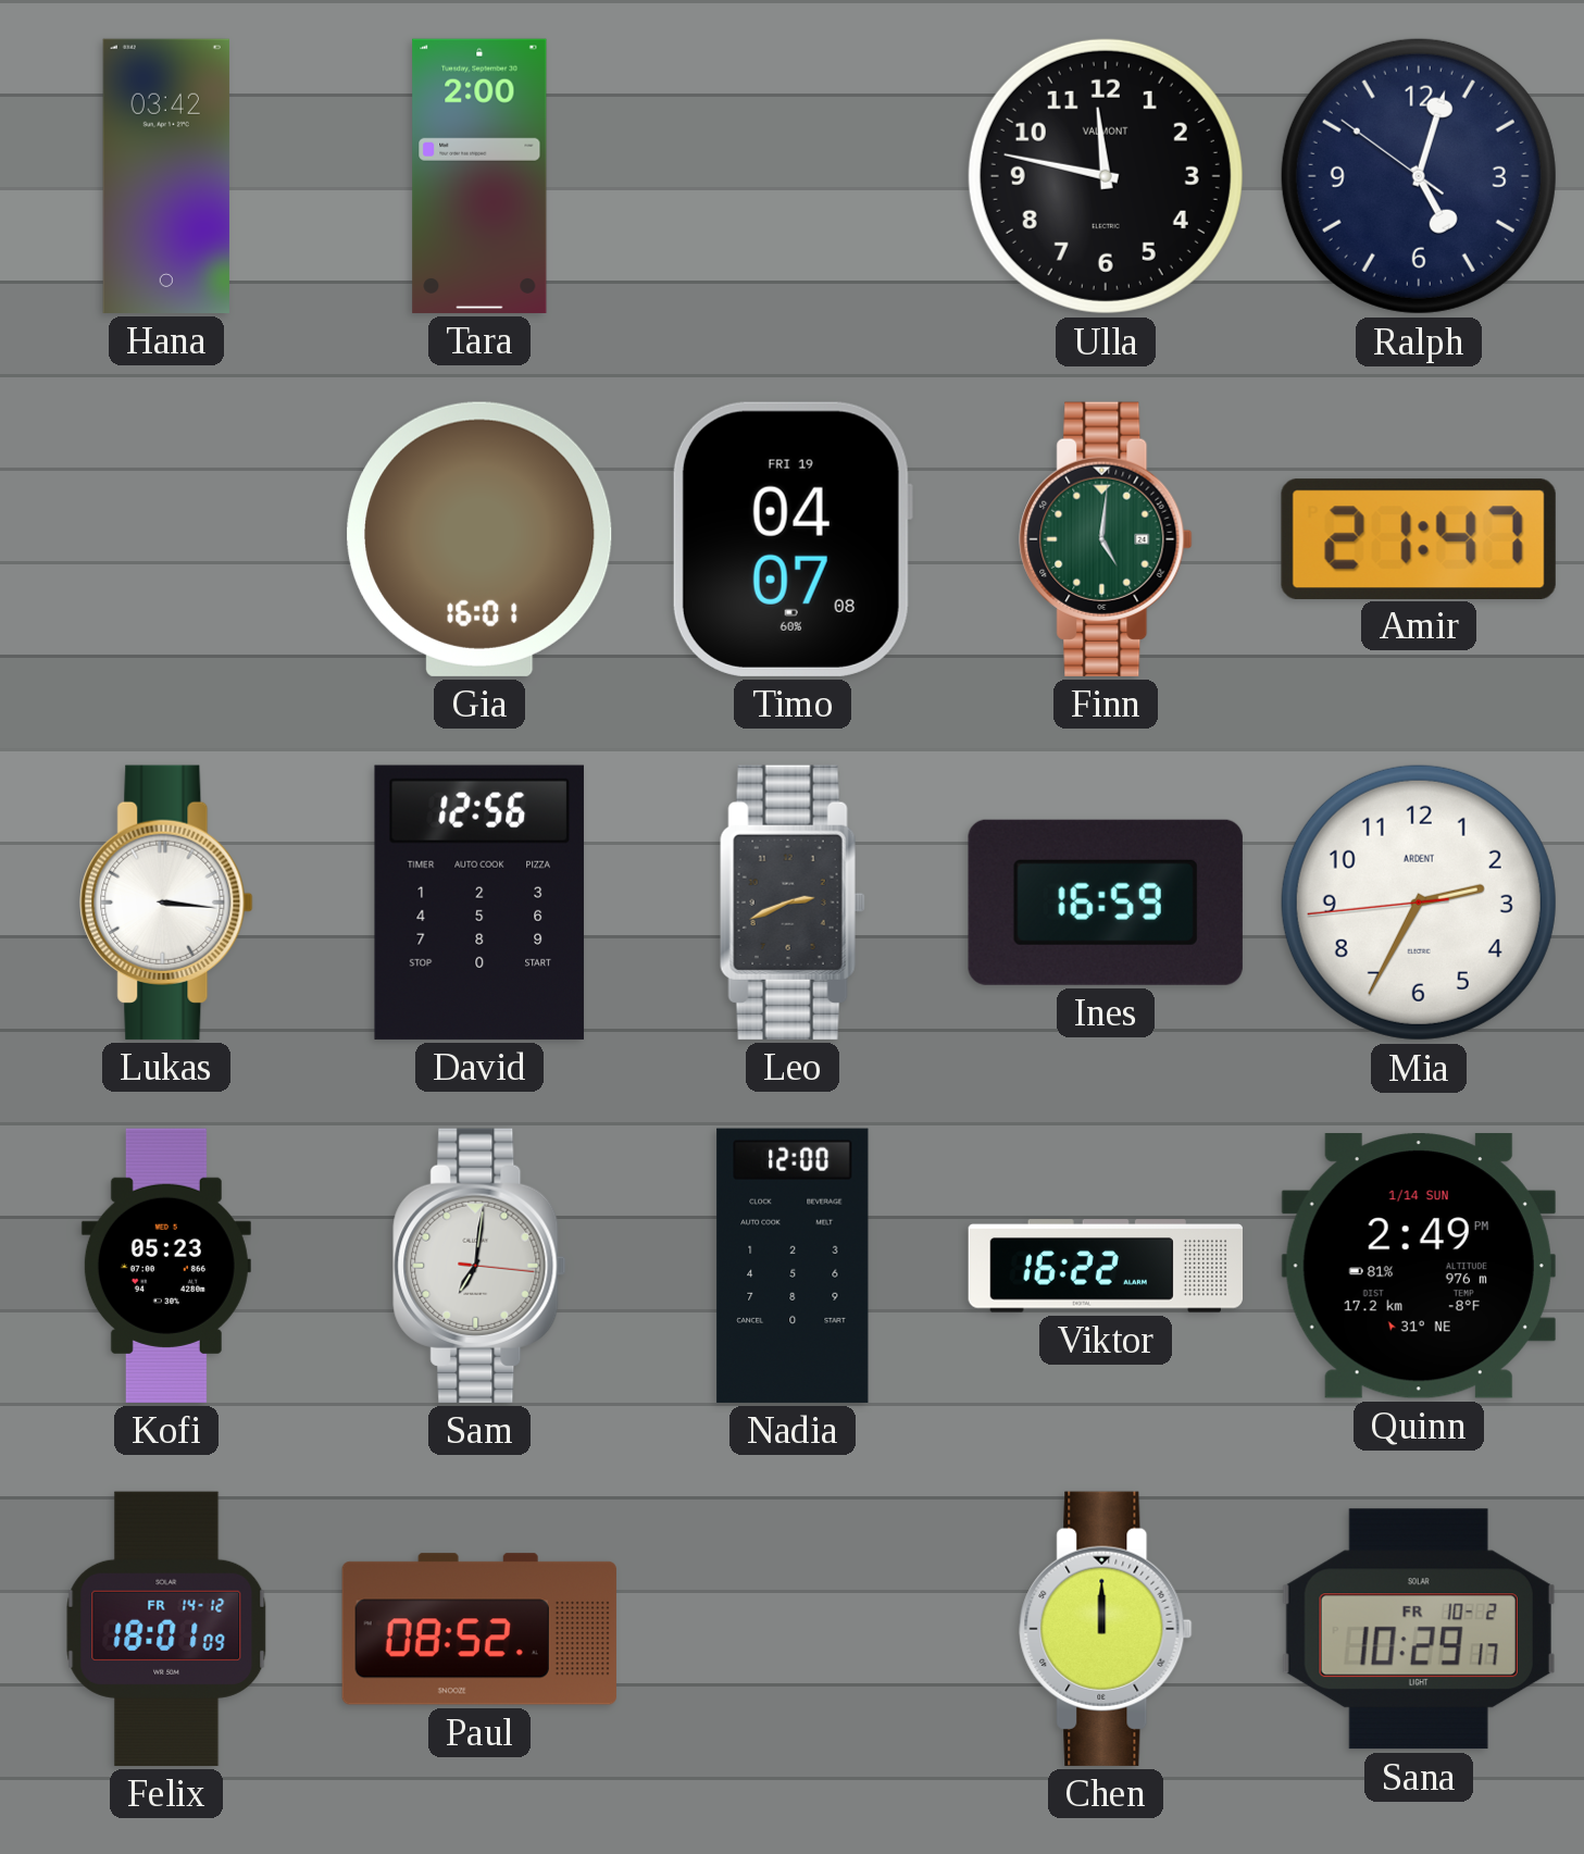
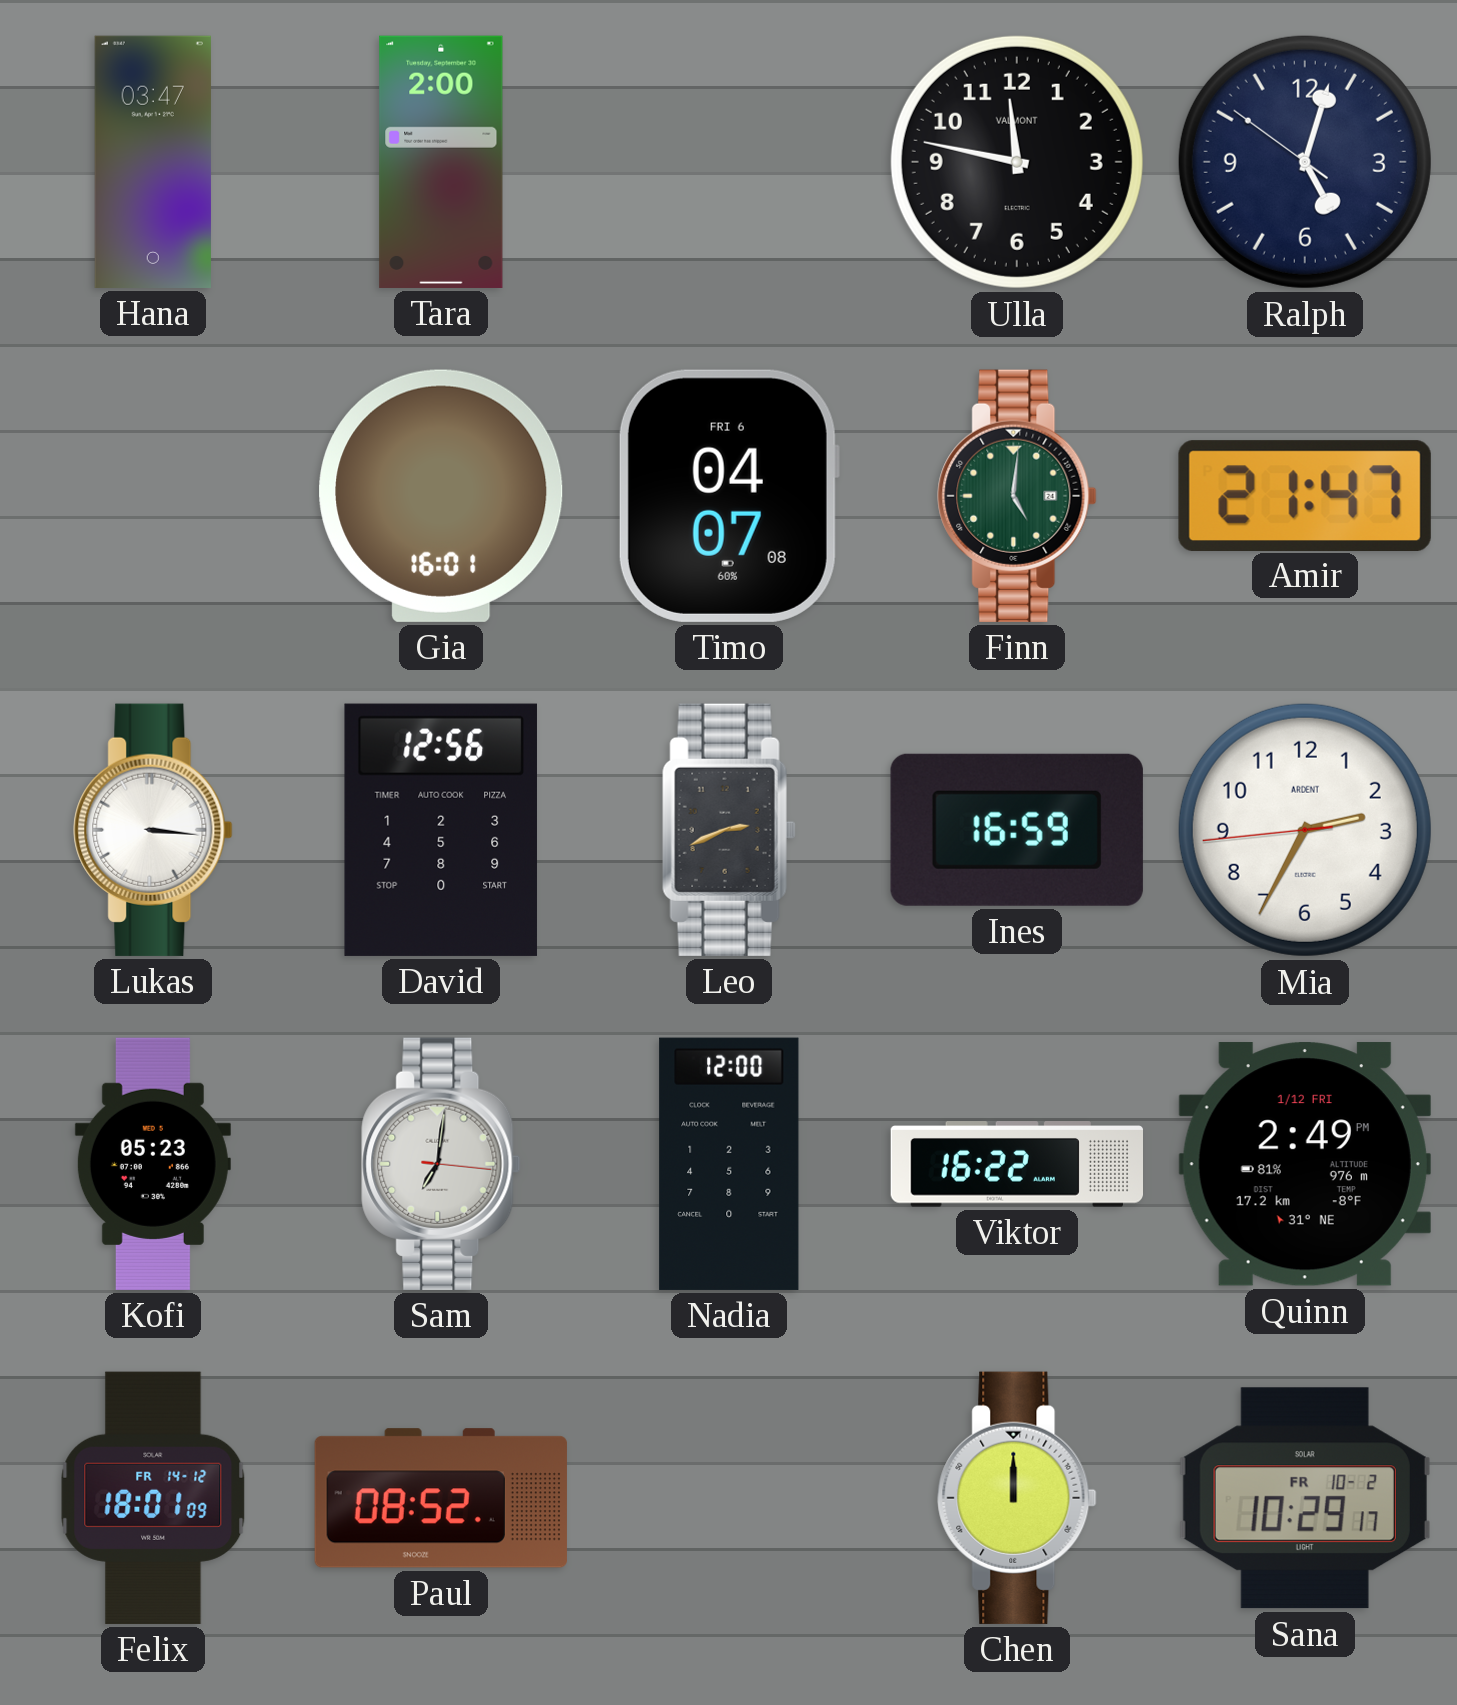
Hana: 03:42 -> 03:47
Timo date: FRI 19 -> FRI 6
Quinn date: 1/14 SUN -> 1/12 FRI
